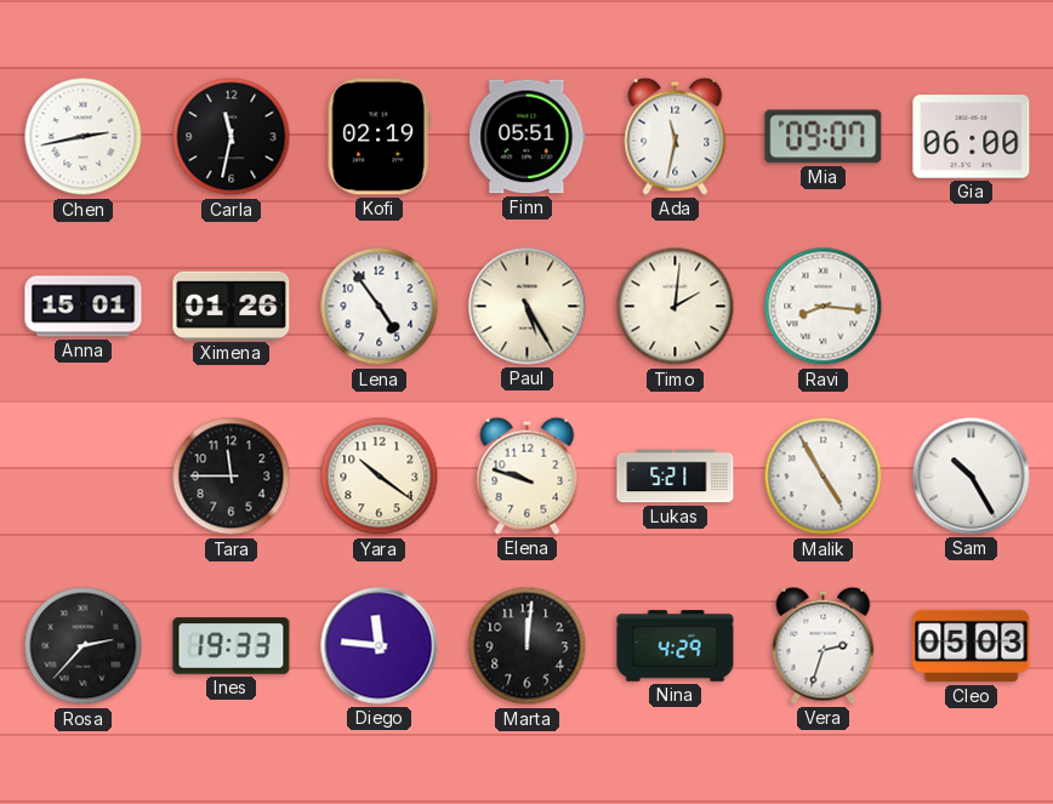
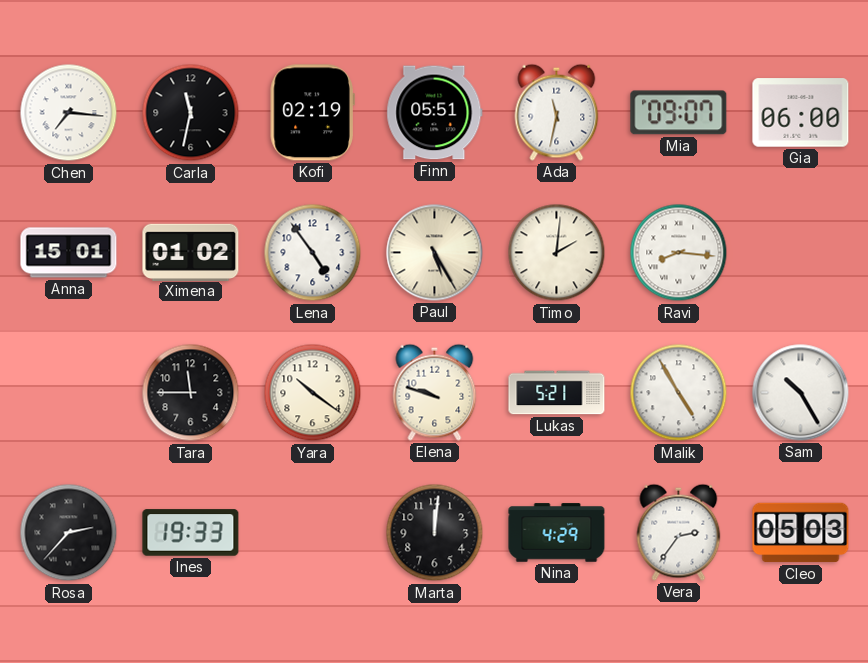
Chen: 2:43 -> 7:16
Ximena: 01:26 -> 01:02
Diego: 11:46 -> none
Vera: 2:33 -> 2:36
